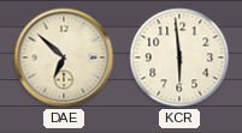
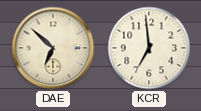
KCR: 5:59 -> 6:59
